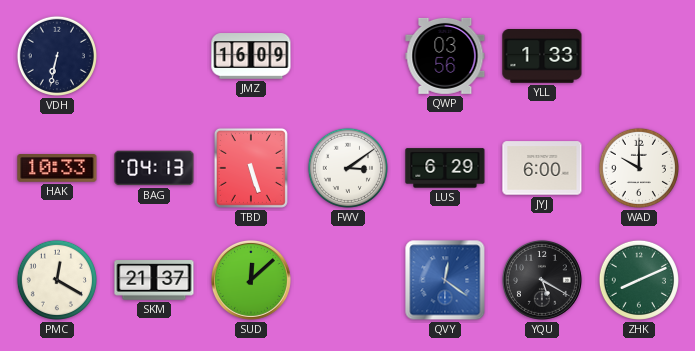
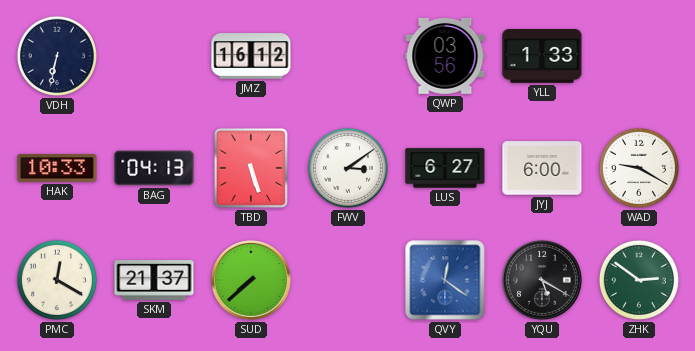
JMZ: 16:09 -> 16:12
LUS: 6:29 -> 6:27
WAD: 10:00 -> 9:20
SUD: 12:08 -> 7:38
ZHK: 8:11 -> 2:51
